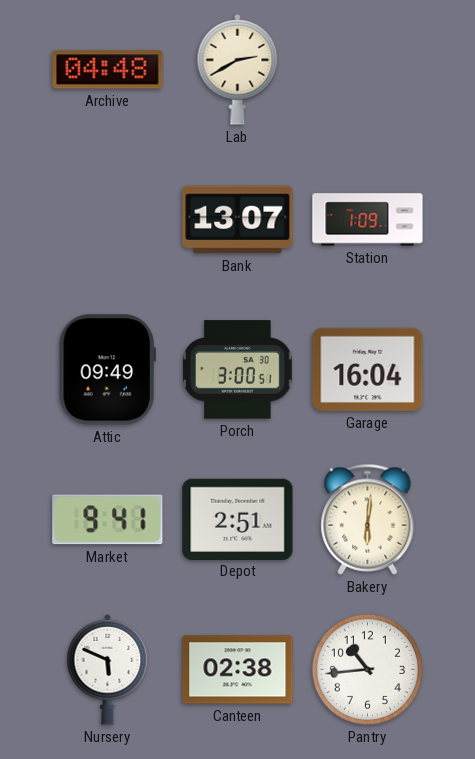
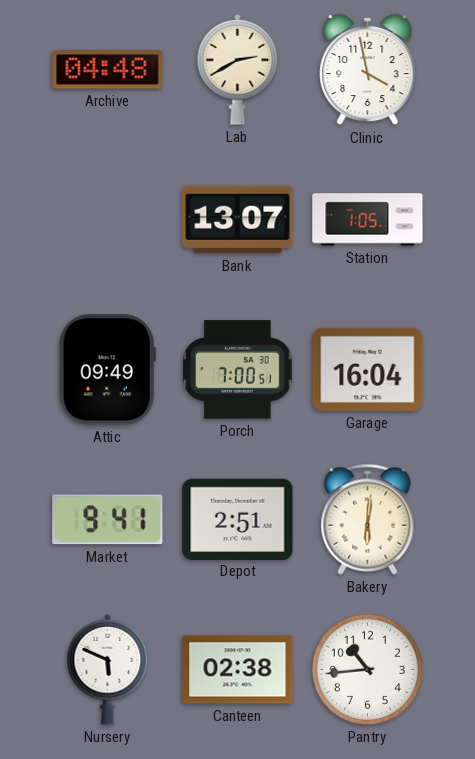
Clinic: none -> 3:58
Station: 1:09 -> 1:05
Porch: 3:00 -> 7:00
